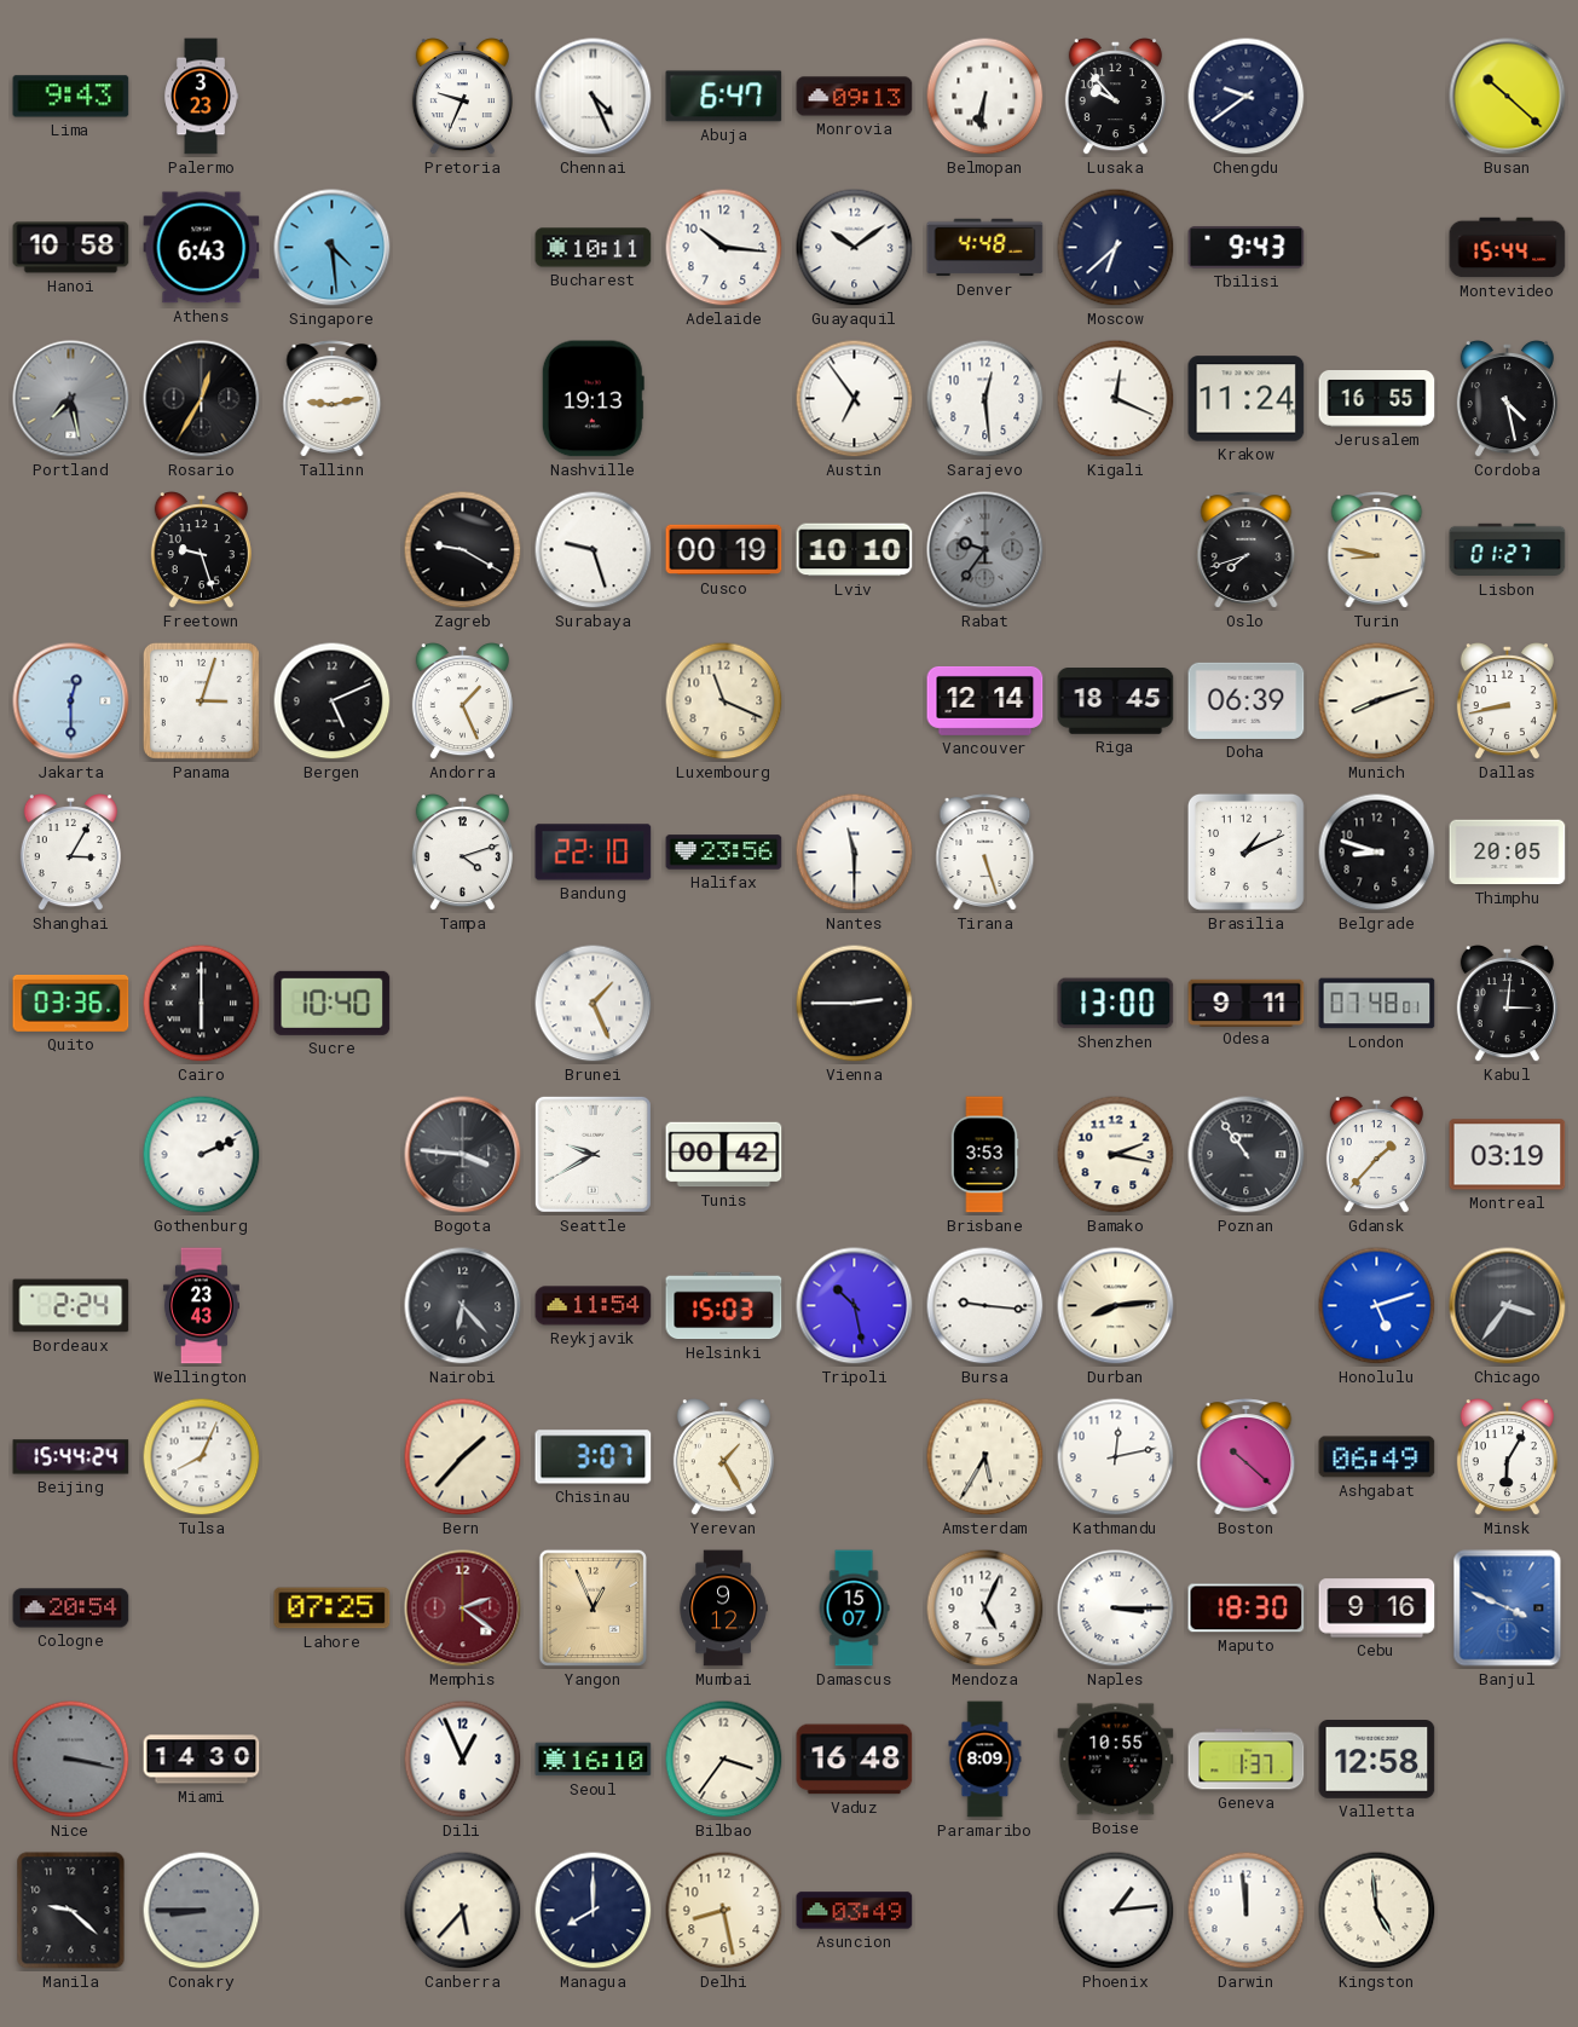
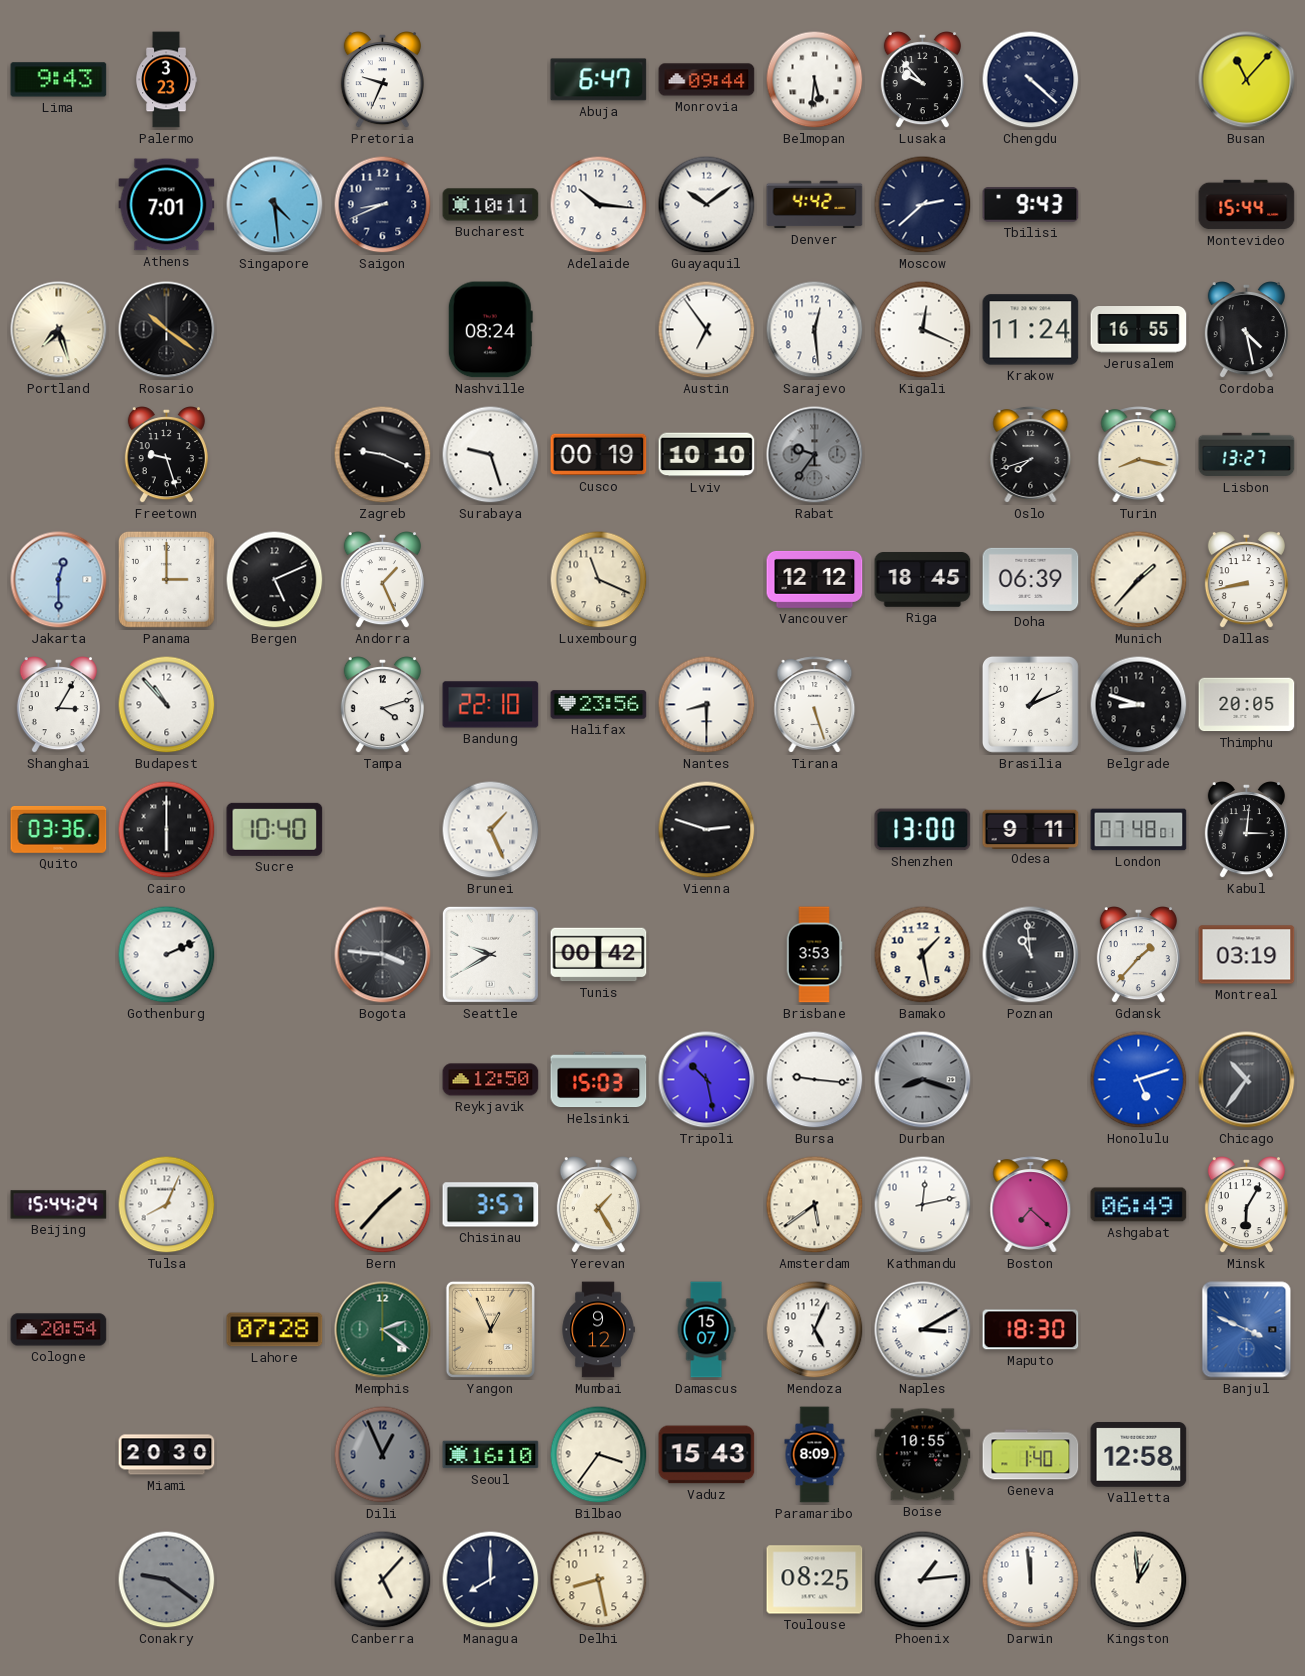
Chennai: 4:26 -> none
Monrovia: 09:13 -> 09:44
Belmopan: 6:31 -> 5:31
Chengdu: 9:39 -> 4:22
Busan: 10:22 -> 11:07
Hanoi: 10:58 -> none
Athens: 6:43 -> 7:01
Saigon: none -> 8:41
Denver: 4:48 -> 4:42
Moscow: 6:38 -> 2:38
Portland: 7:28 -> 7:27
Portland dial: grey -> cream
Rosario: 12:35 -> 10:21
Tallinn: 9:13 -> none
Nashville: 19:13 -> 08:24
Zagreb: 9:20 -> 9:19
Turin: 8:47 -> 8:17
Lisbon: 01:27 -> 13:27
Panama: 3:03 -> 3:00
Vancouver: 12:14 -> 12:12
Munich: 8:12 -> 1:37
Budapest: none -> 10:53
Nantes: 11:30 -> 8:30
Vienna: 2:45 -> 2:48
Bamako: 2:17 -> 1:28
Poznan: 10:54 -> 10:59
Bordeaux: 2:24 -> none
Wellington: 23:43 -> none
Nairobi: 6:23 -> none
Reykjavik: 11:54 -> 12:50
Durban: 8:14 -> 8:18
Durban dial: cream -> grey
Chicago: 3:36 -> 10:36
Chisinau: 3:07 -> 3:57
Amsterdam: 5:35 -> 5:39
Boston: 10:22 -> 7:22
Lahore: 07:25 -> 07:28
Memphis dial: burgundy -> green
Naples: 3:15 -> 3:10
Cebu: 9:16 -> none
Nice: 3:17 -> none
Miami: 14:30 -> 20:30
Dili dial: white -> grey
Vaduz: 16:48 -> 15:43
Geneva: 1:37 -> 1:40
Manila: 9:22 -> none
Conakry: 8:45 -> 9:21
Canberra: 5:37 -> 5:07
Asuncion: 03:49 -> none
Toulouse: none -> 08:25
Kingston: 4:59 -> 12:59
